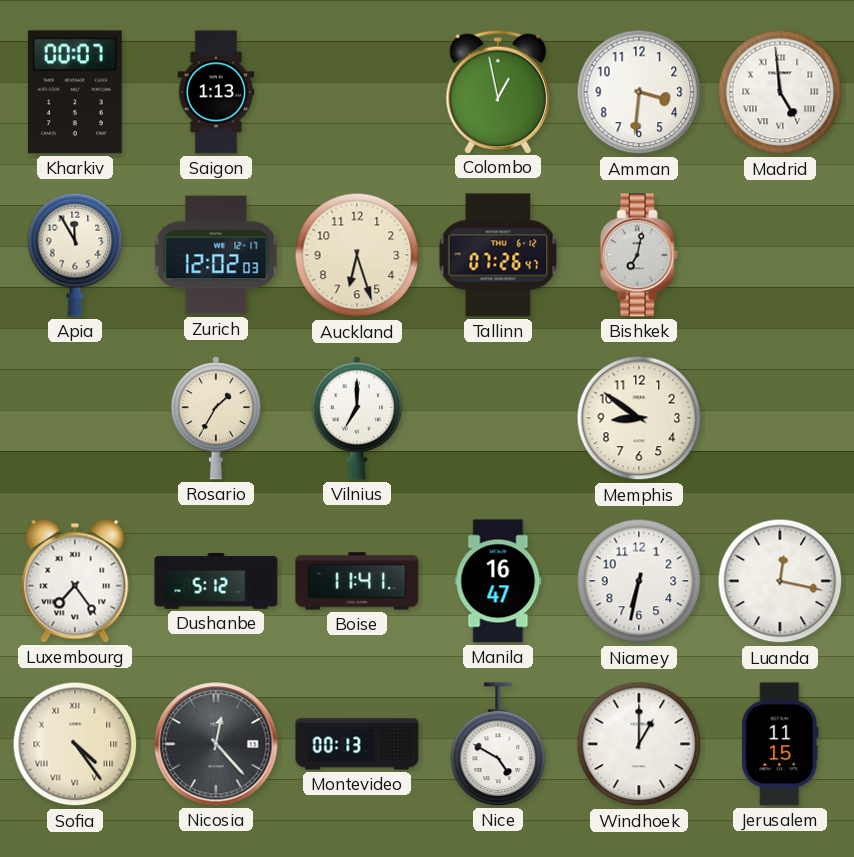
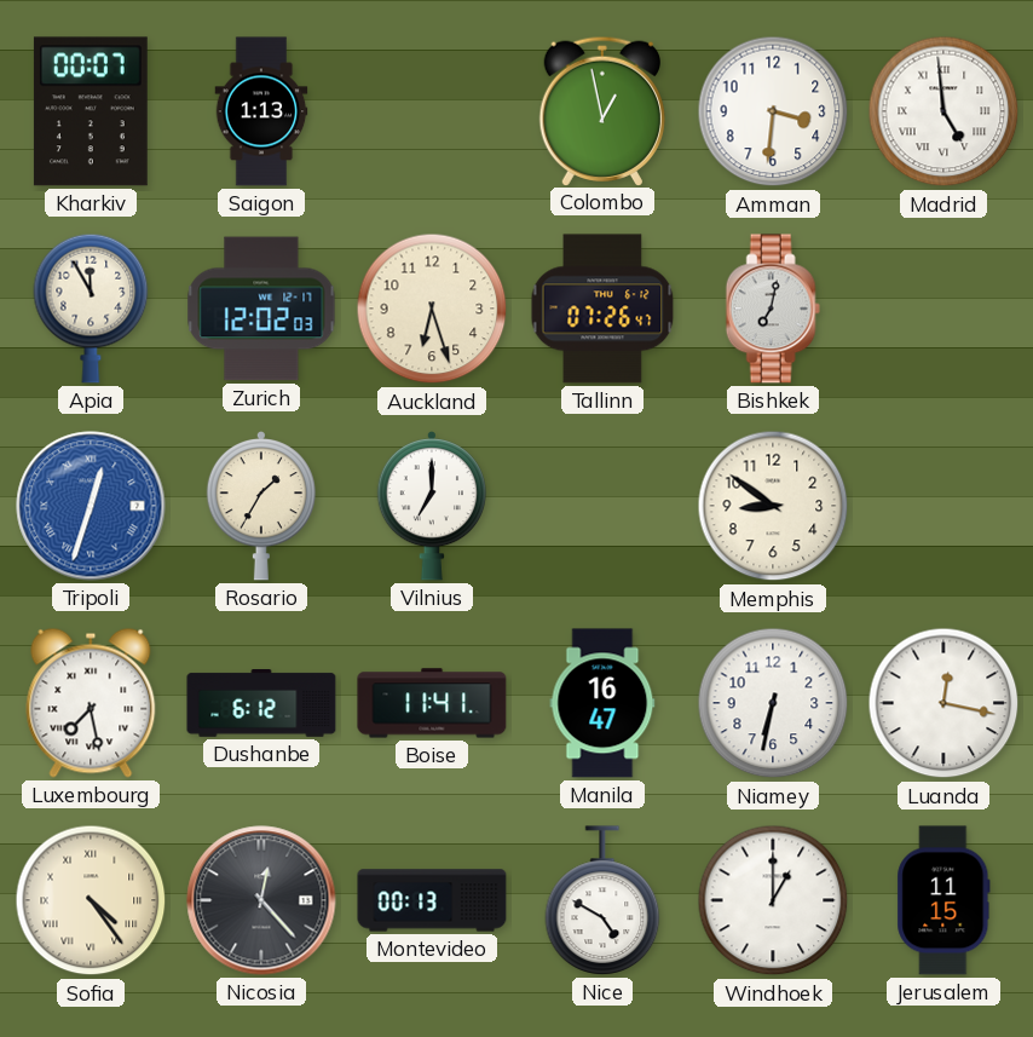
Tripoli: none -> 12:33
Luxembourg: 7:24 -> 7:28
Dushanbe: 5:12 -> 6:12
